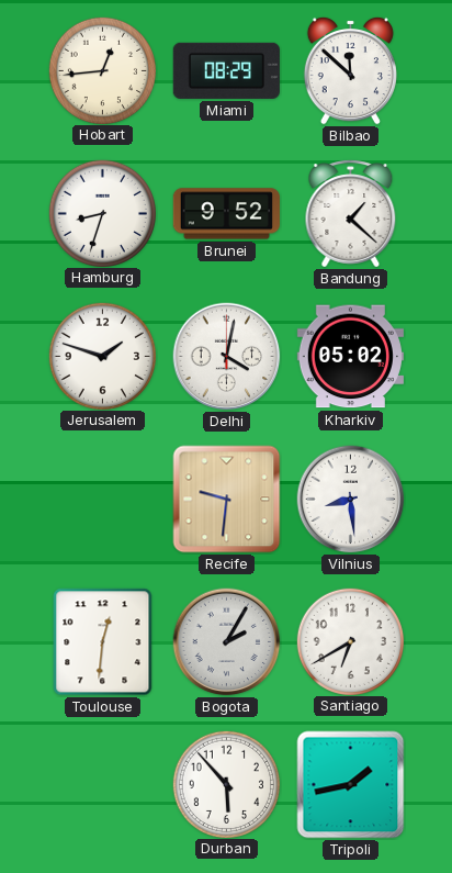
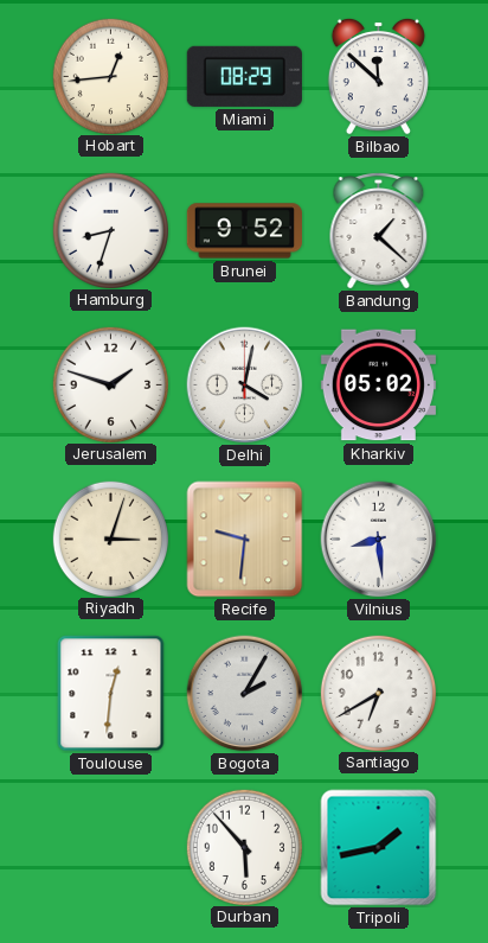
Riyadh: none -> 3:03
